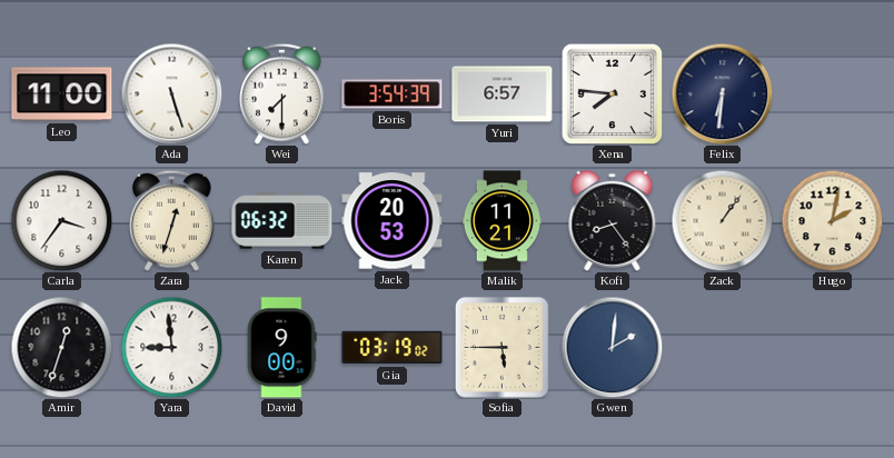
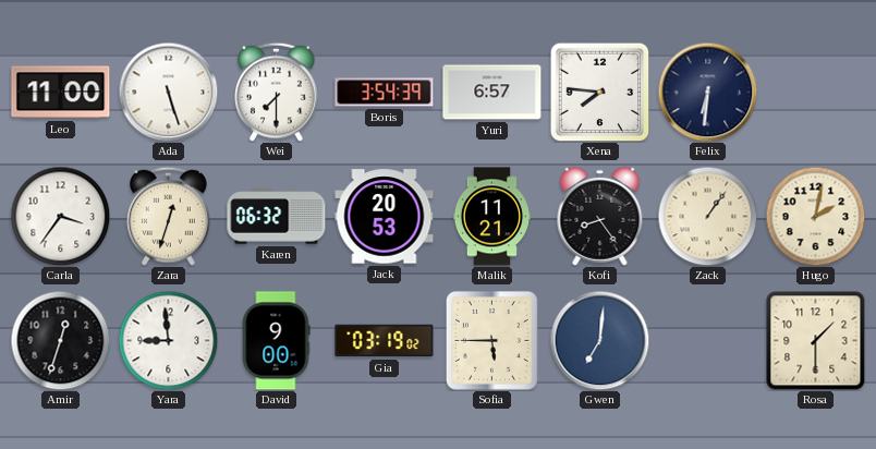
Gwen: 2:01 -> 7:01
Rosa: none -> 1:30
